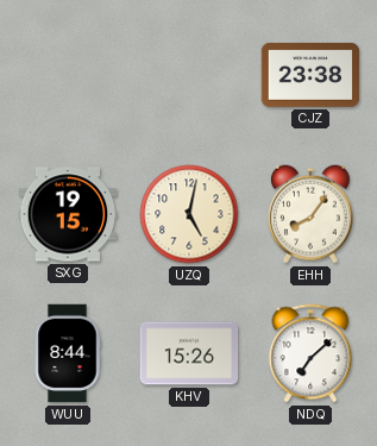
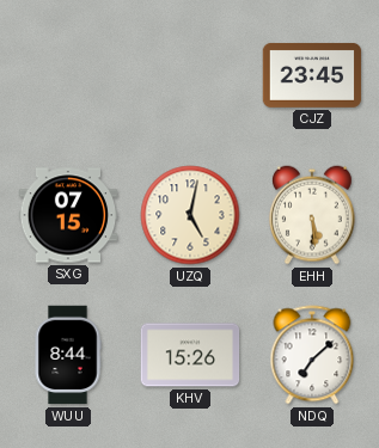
CJZ: 23:38 -> 23:45
SXG: 19:15 -> 07:15
EHH: 8:06 -> 5:29
